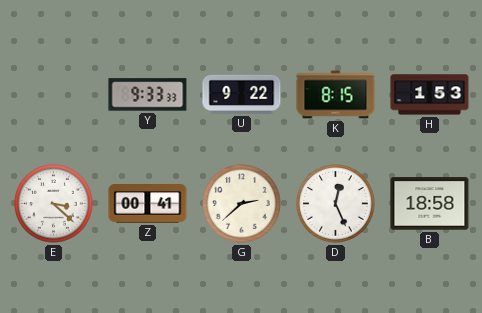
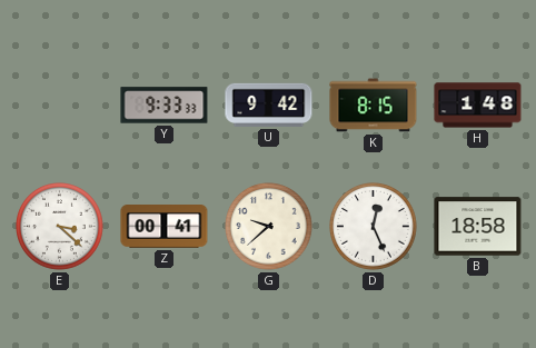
U: 9:22 -> 9:42
H: 1:53 -> 1:48
G: 2:38 -> 9:38
